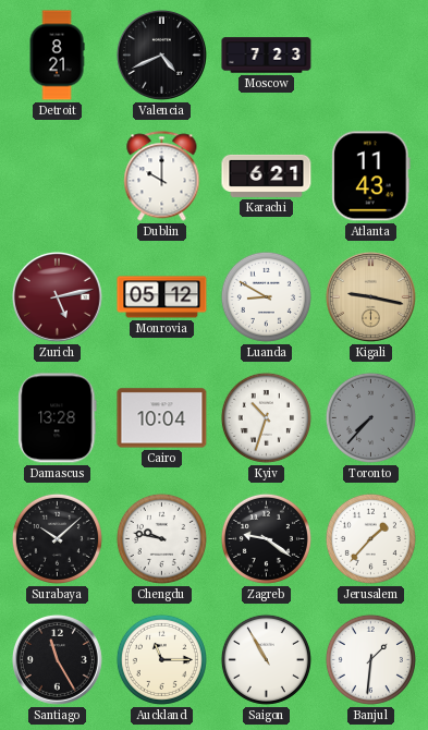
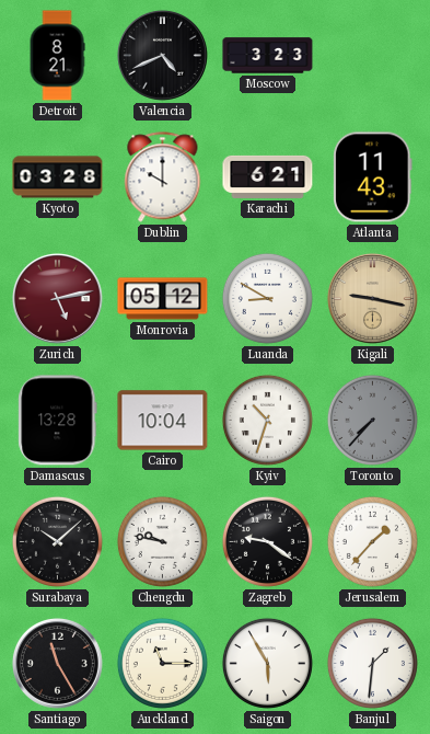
Moscow: 7:23 -> 3:23
Kyoto: none -> 03:28
Saigon: 10:55 -> 5:55
